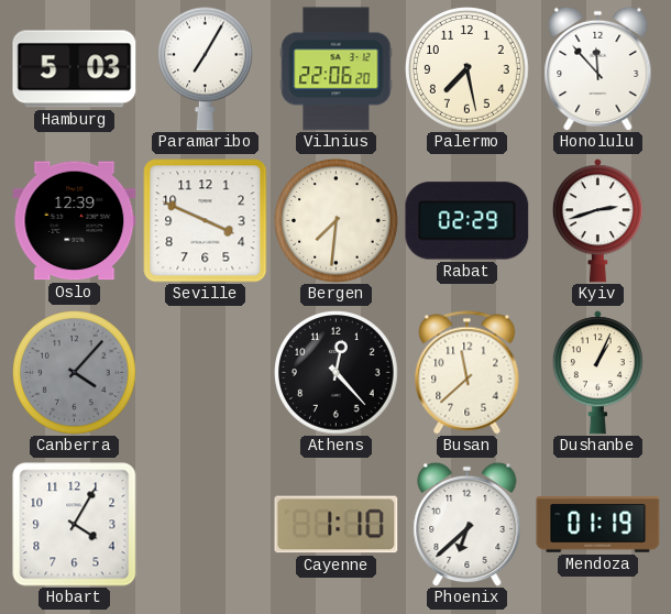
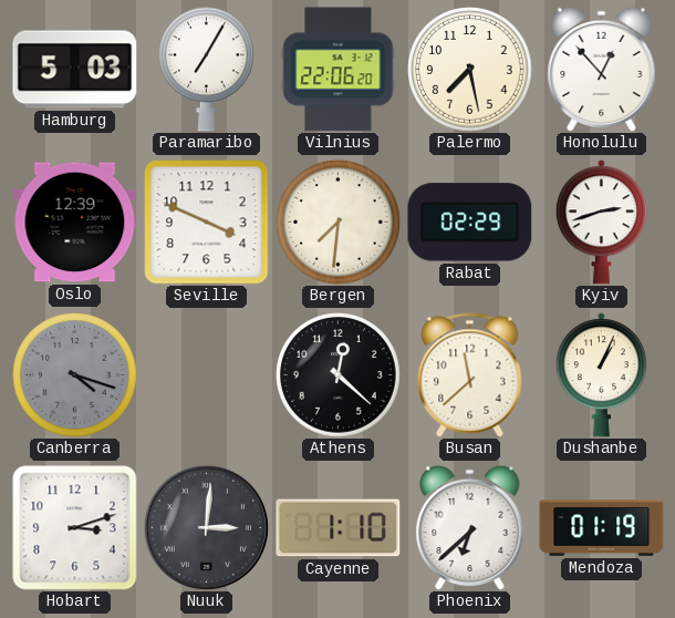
Honolulu: 11:53 -> 12:53
Canberra: 4:07 -> 4:18
Athens: 12:23 -> 12:22
Hobart: 4:05 -> 3:12
Nuuk: none -> 3:01
